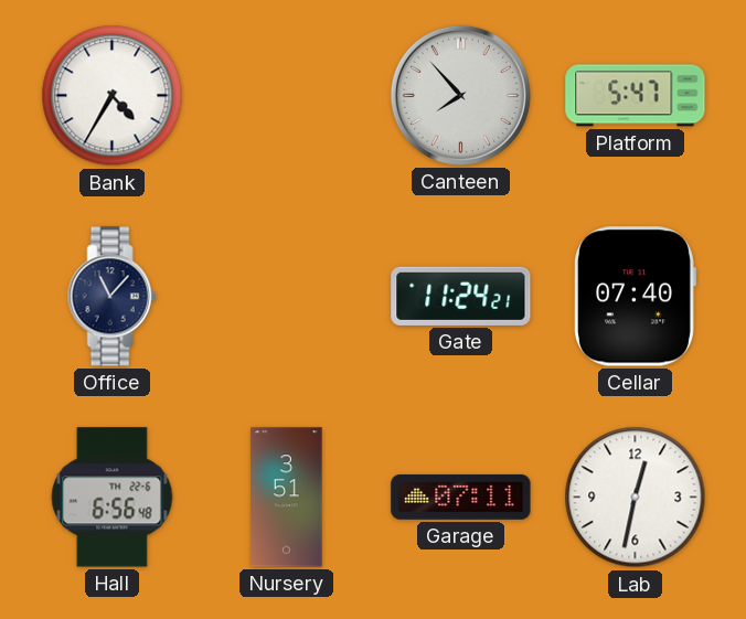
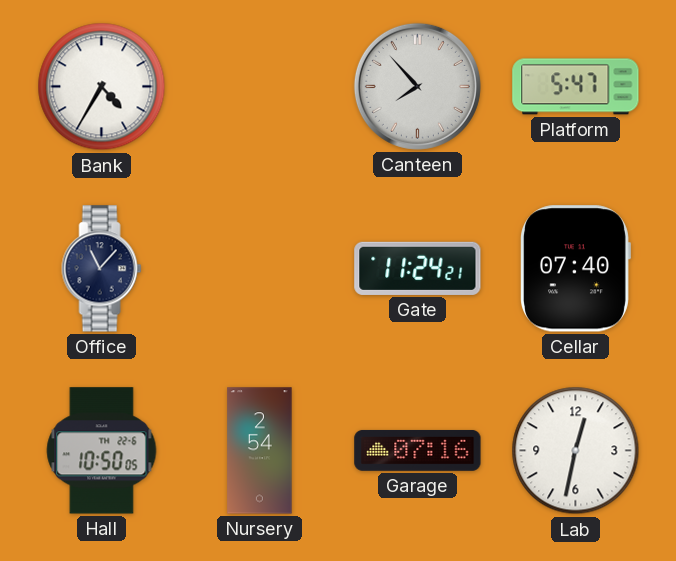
Hall: 6:56 -> 10:50
Nursery: 3:51 -> 2:54
Garage: 07:11 -> 07:16
